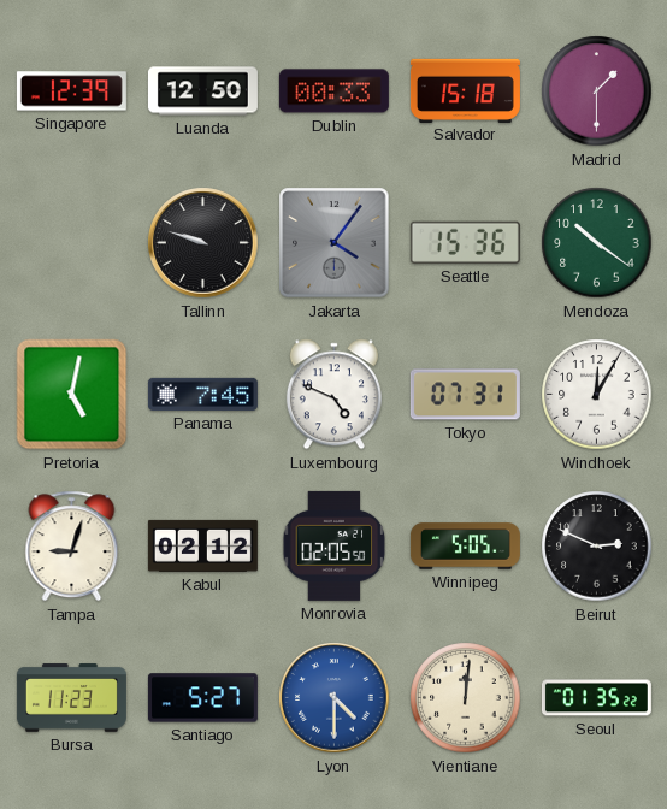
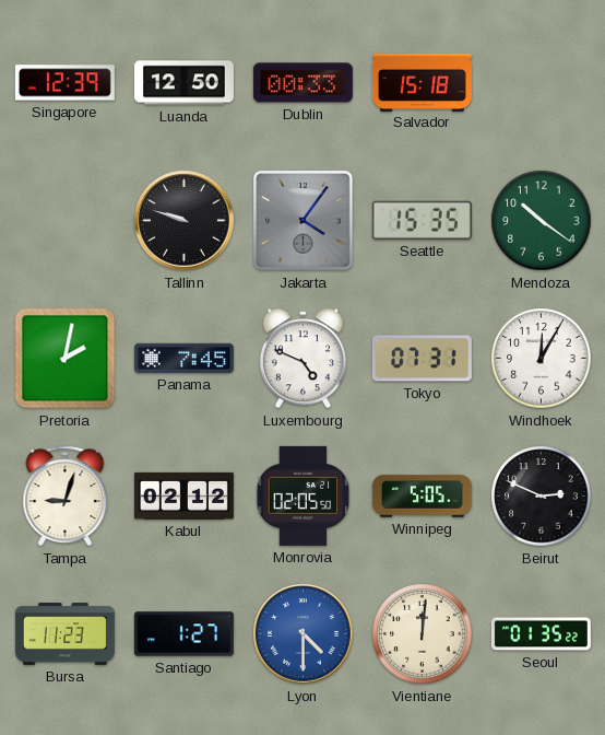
Madrid: 1:30 -> none
Seattle: 15:36 -> 15:35
Pretoria: 5:02 -> 2:02
Santiago: 5:27 -> 1:27
